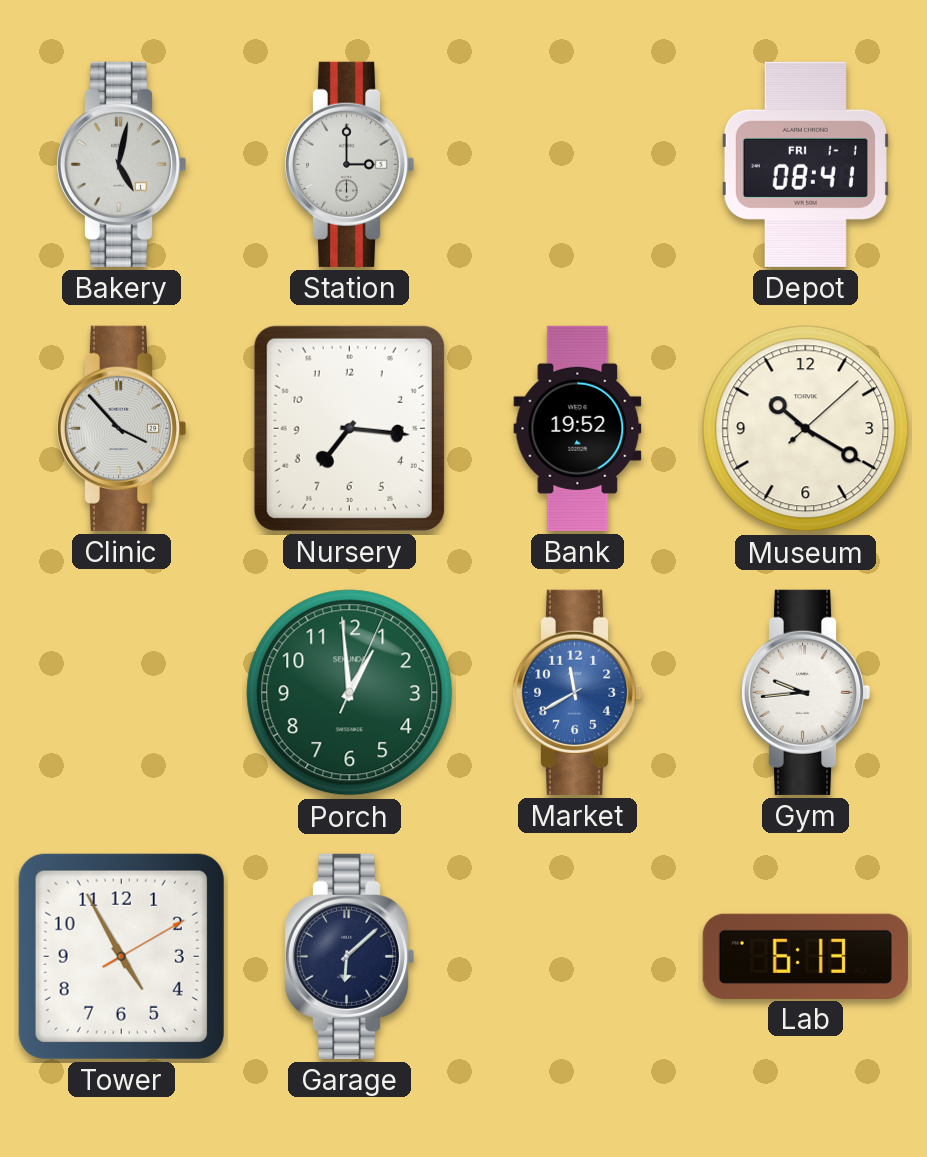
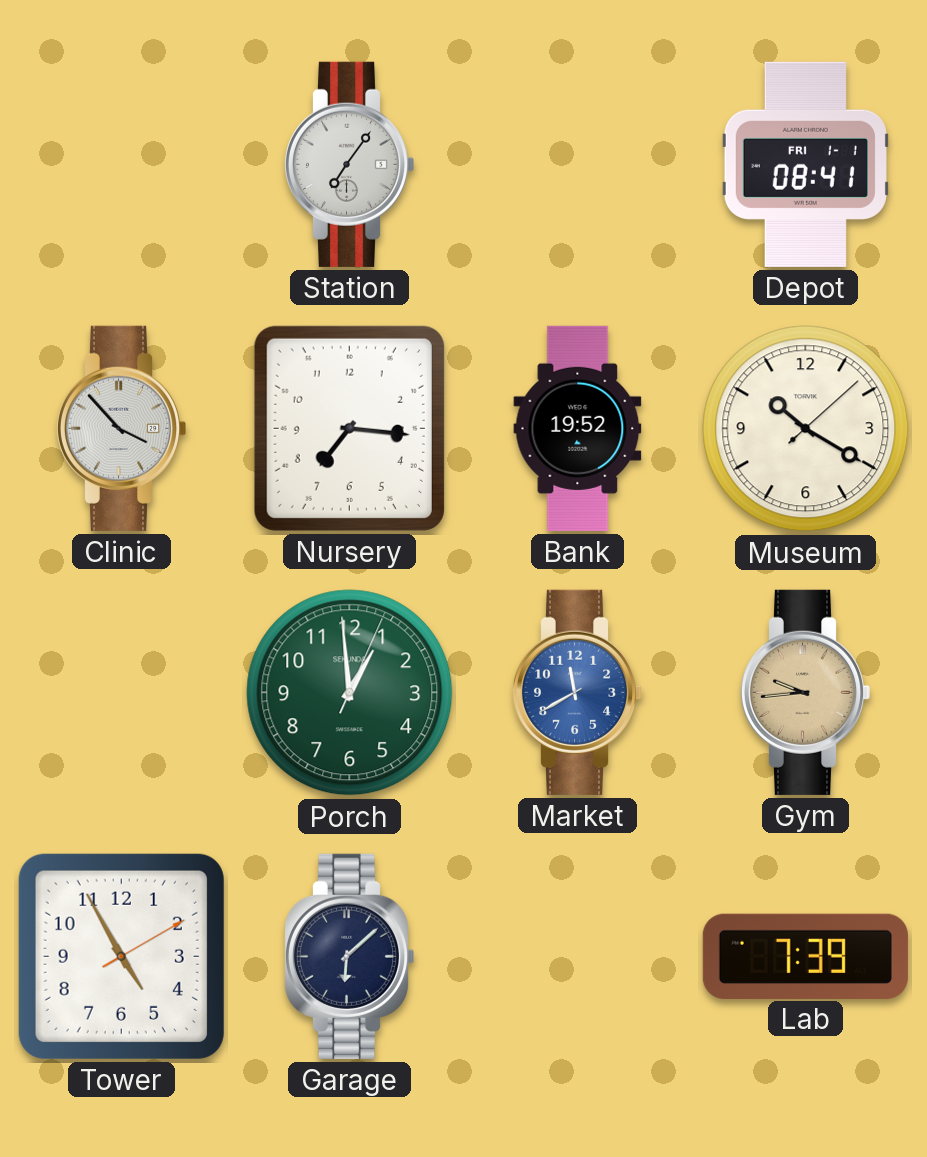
Bakery: 5:02 -> none
Station: 3:00 -> 7:06
Gym dial: white -> champagne
Lab: 6:13 -> 7:39
